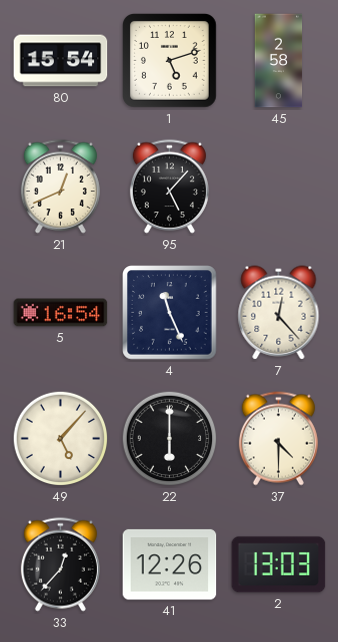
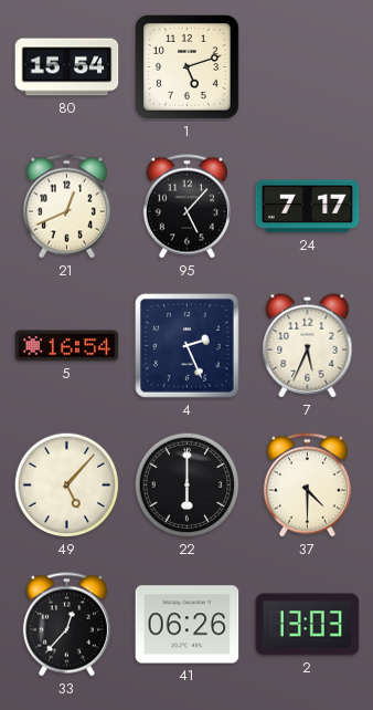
45: 2:58 -> none
24: none -> 7:17
4: 11:26 -> 2:26
7: 12:23 -> 5:34
41: 12:26 -> 06:26
